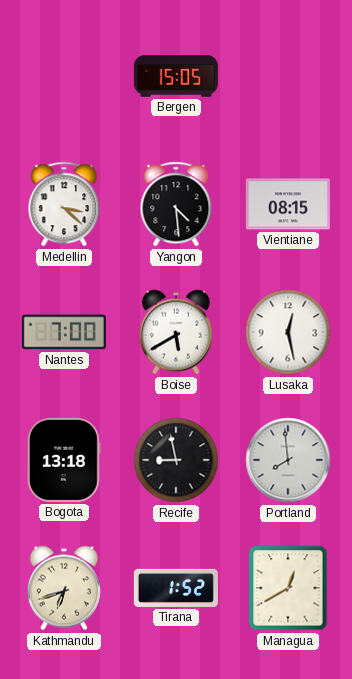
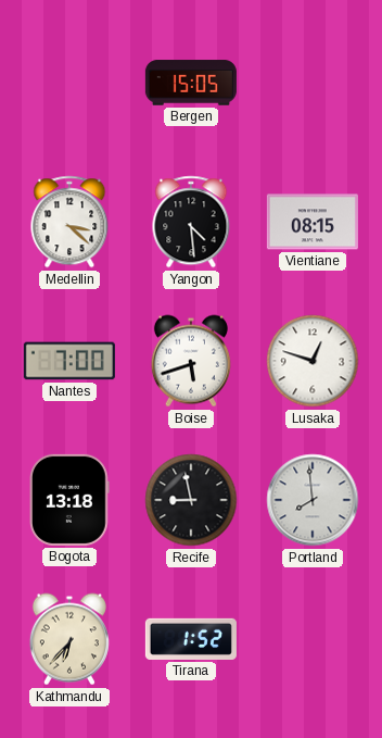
Boise: 5:40 -> 5:42
Lusaka: 12:28 -> 12:48
Kathmandu: 6:42 -> 6:37
Managua: 12:40 -> none
